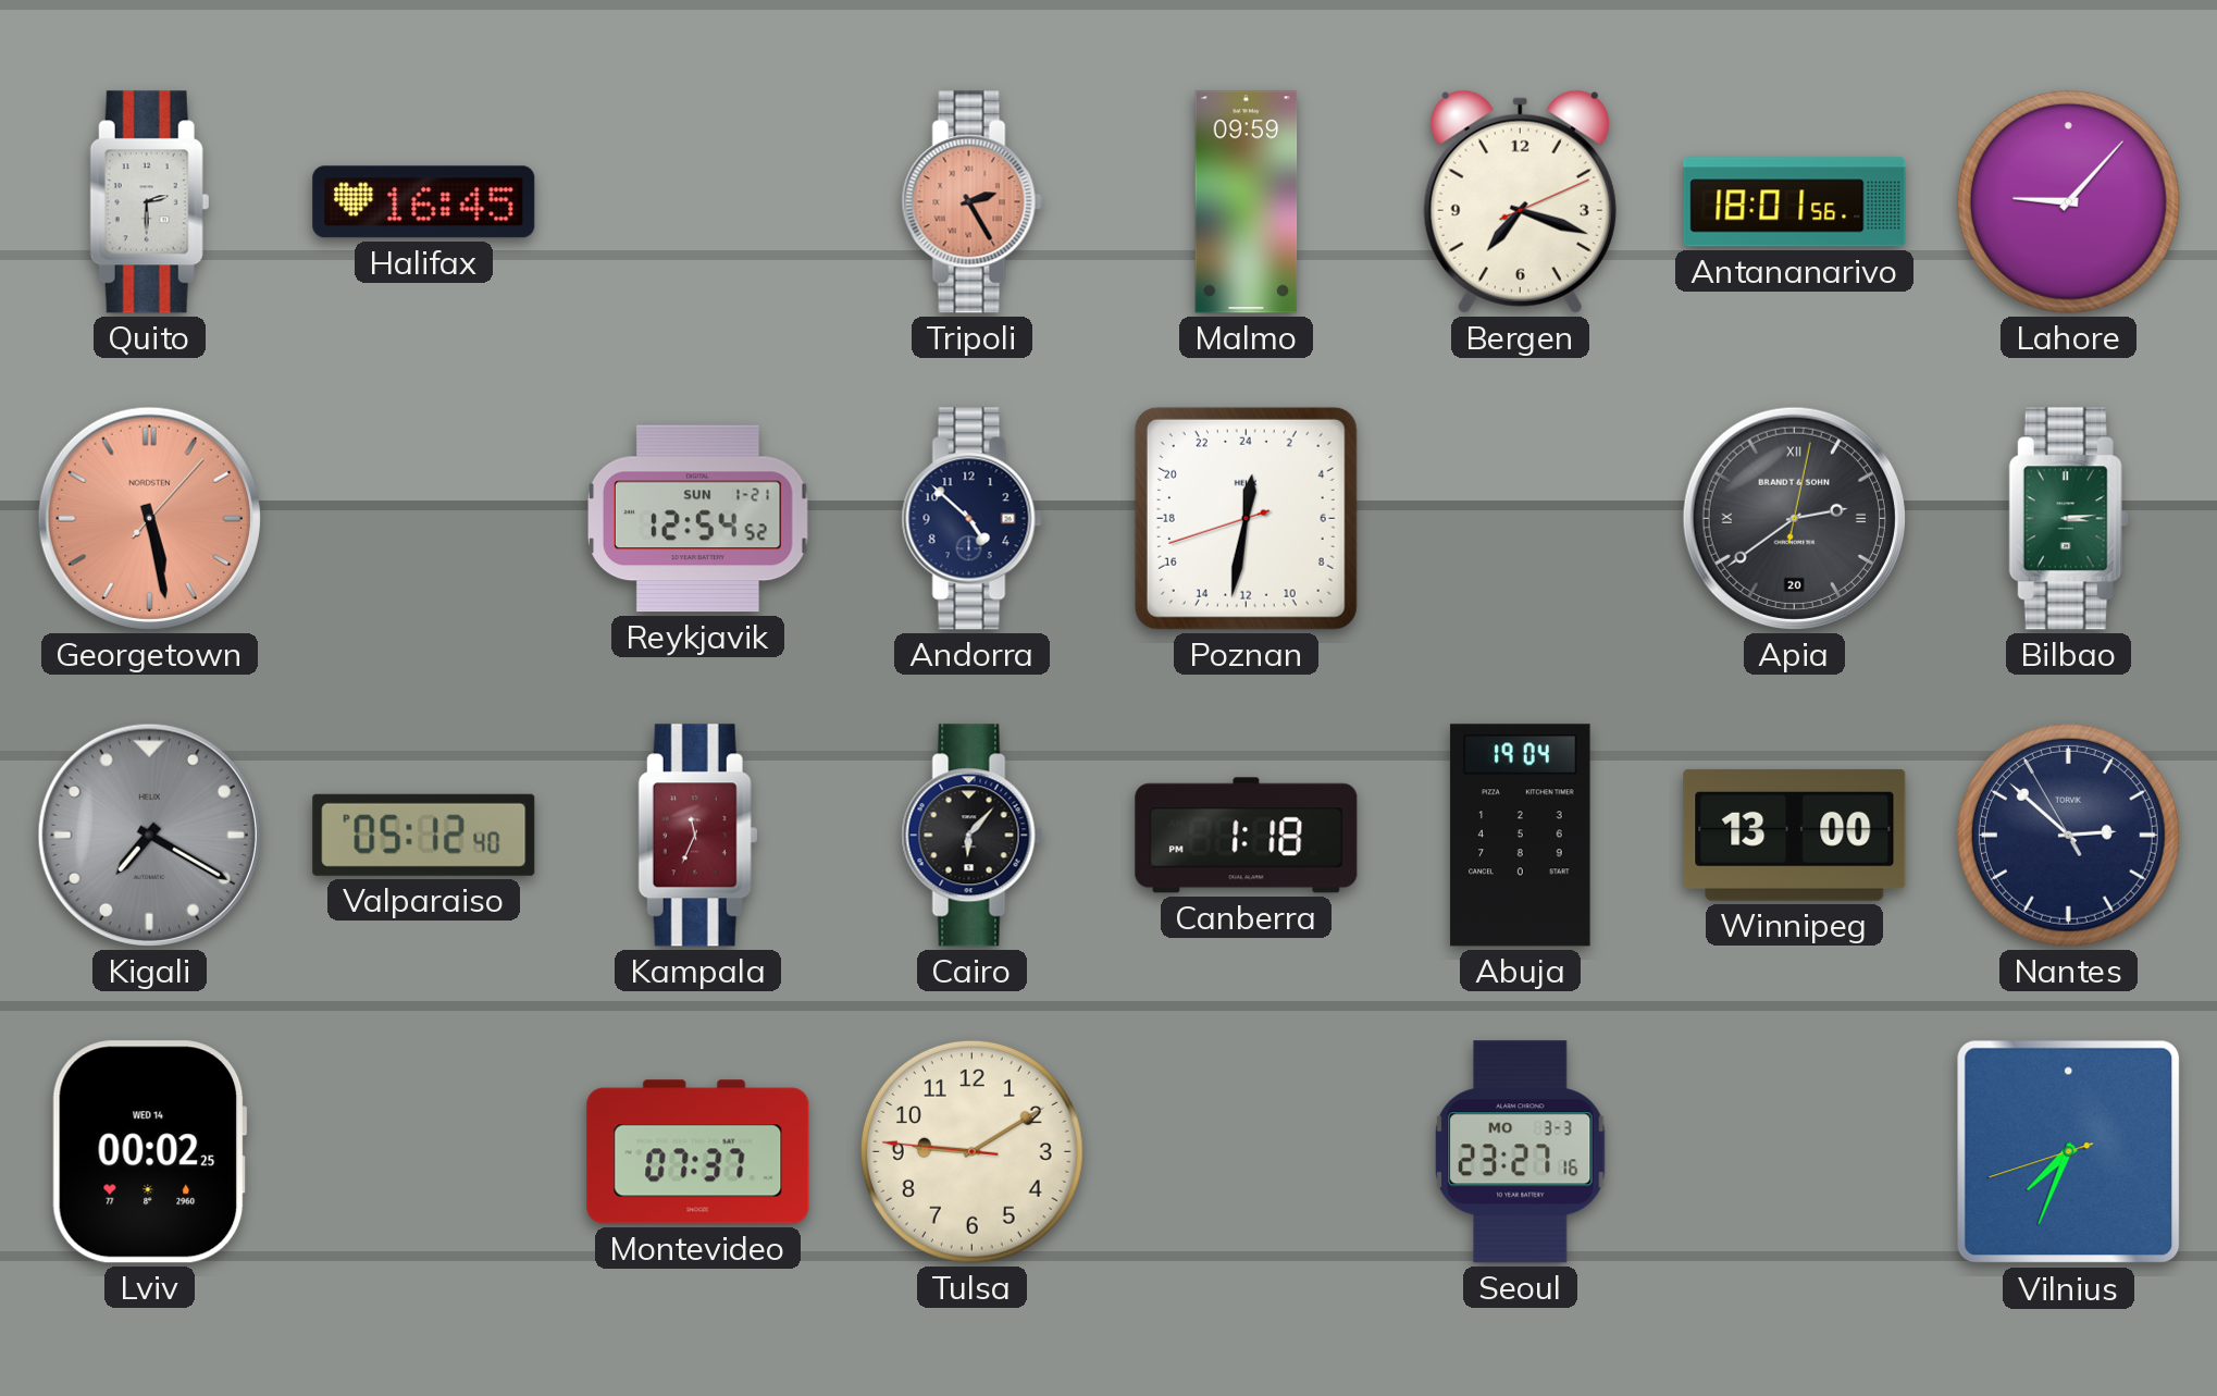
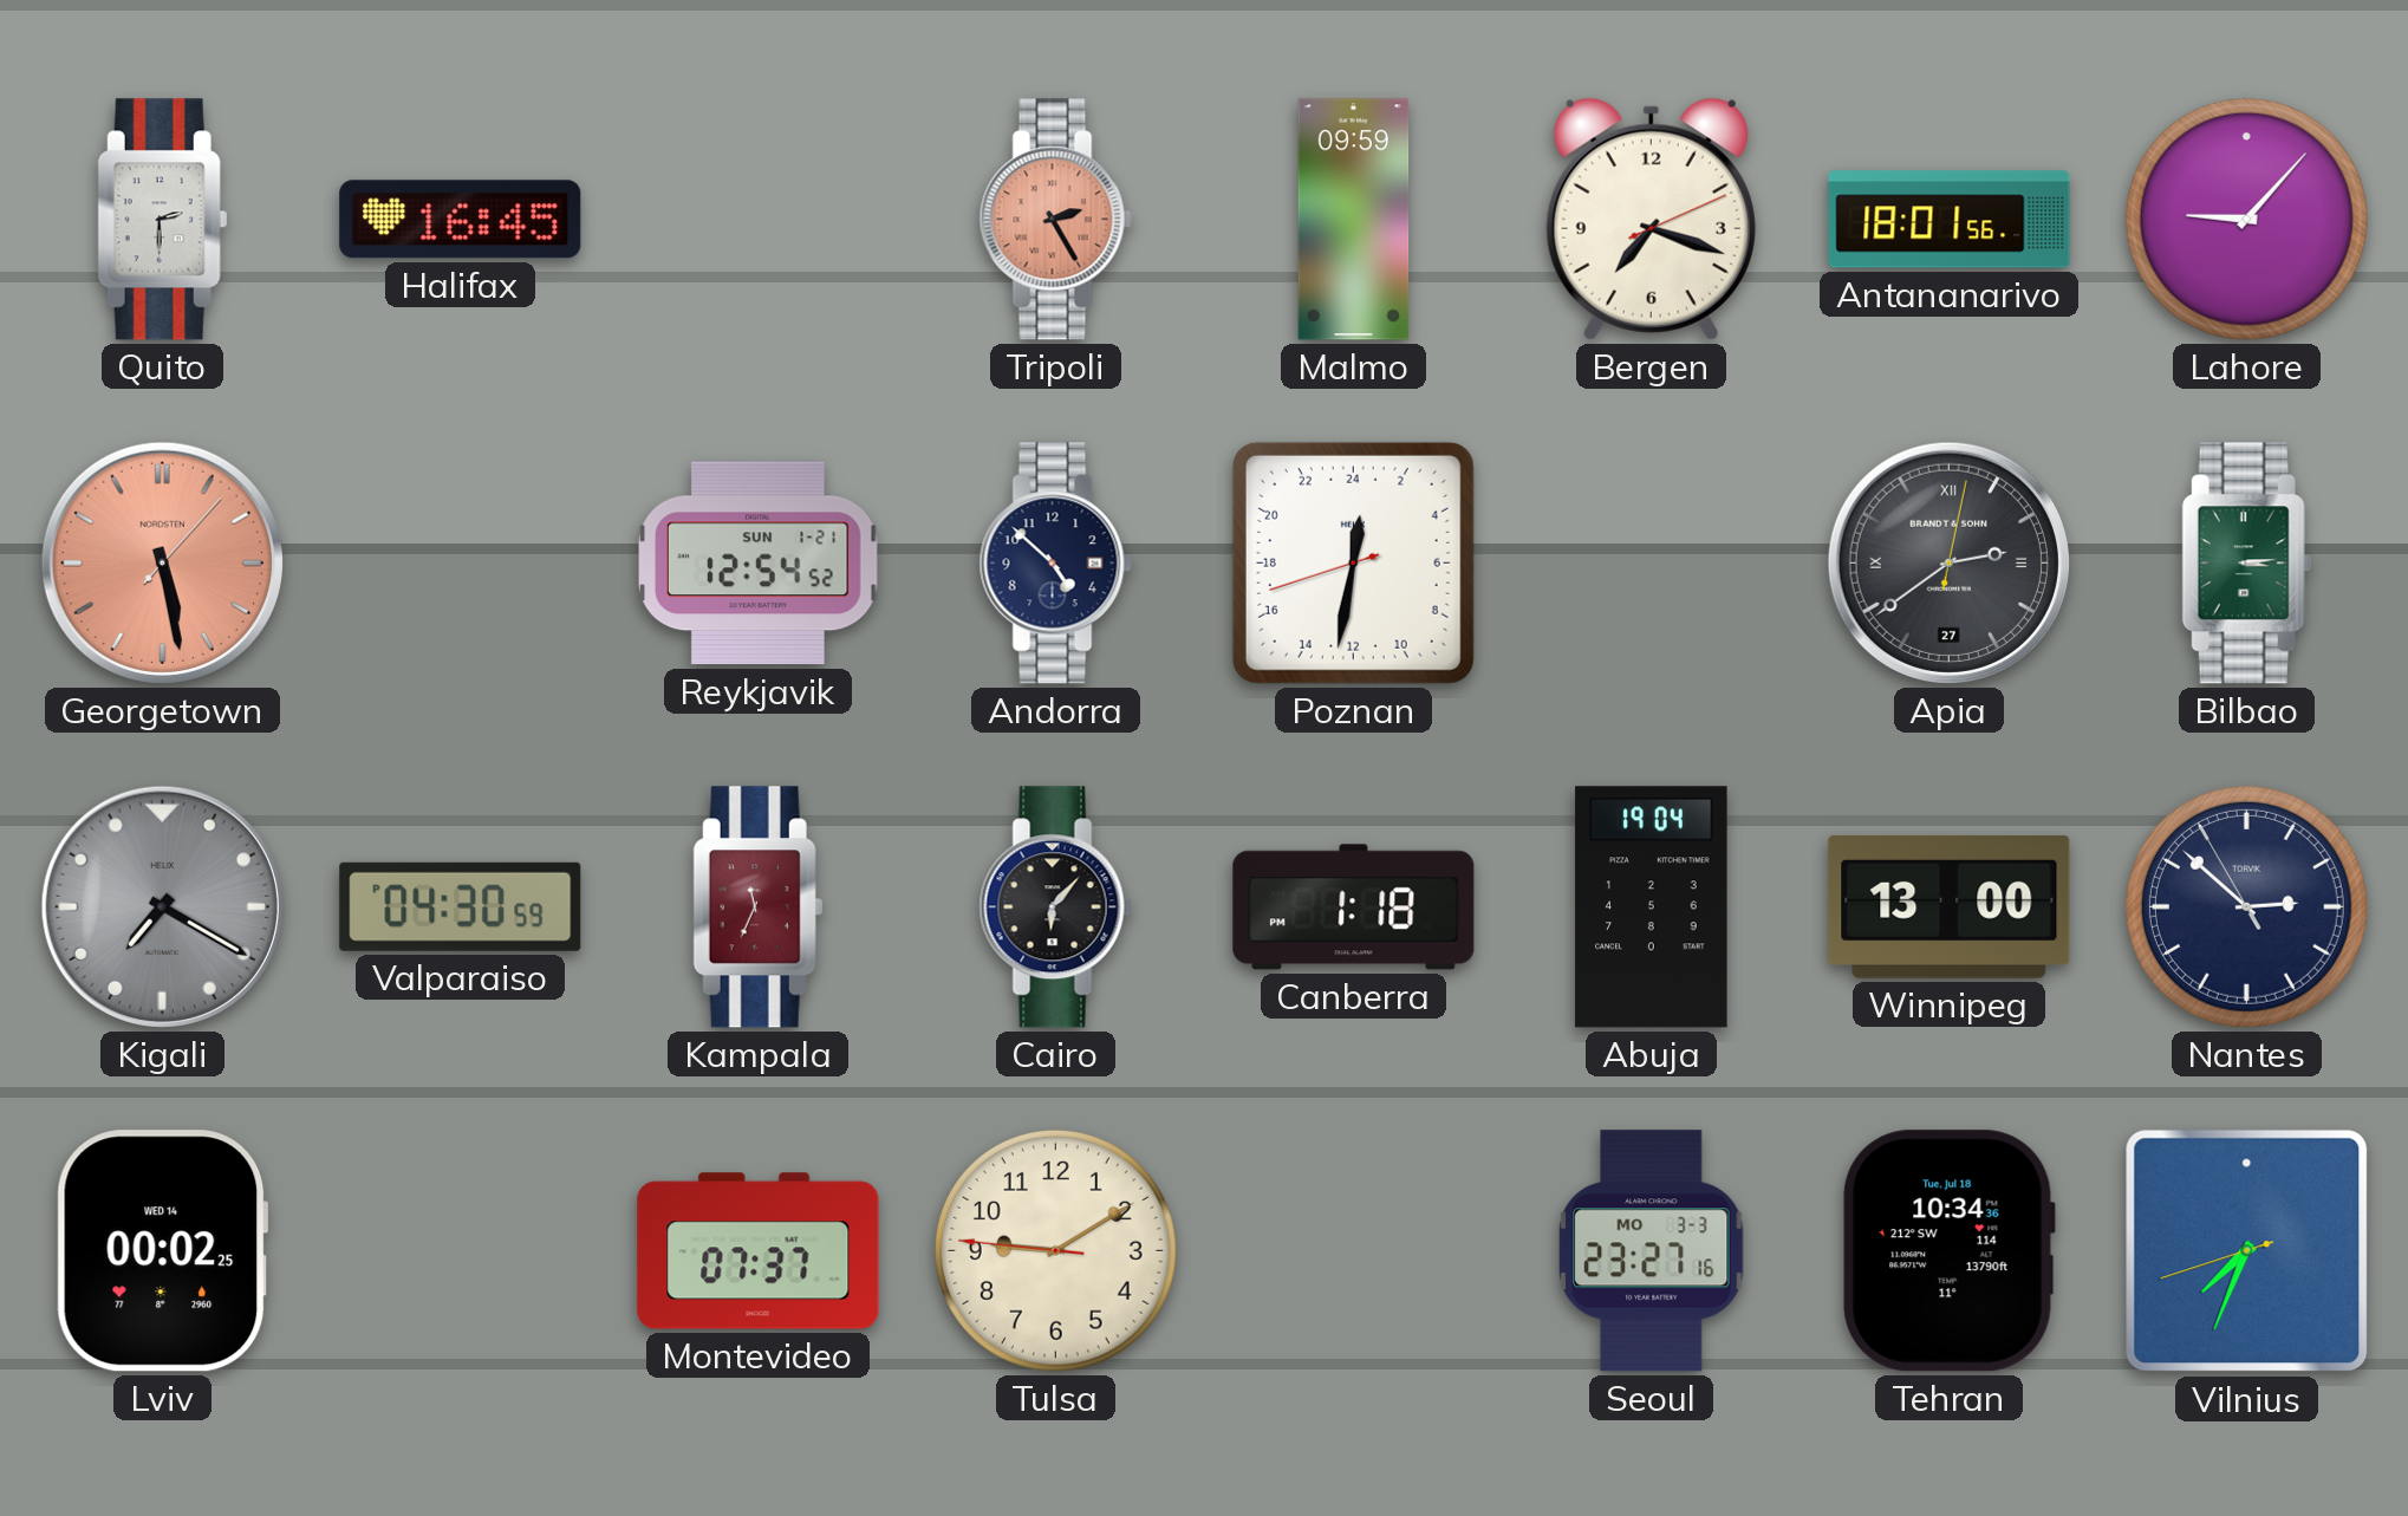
Apia date: 20 -> 27
Valparaiso: 05:12 -> 04:30
Tehran: none -> 10:34
